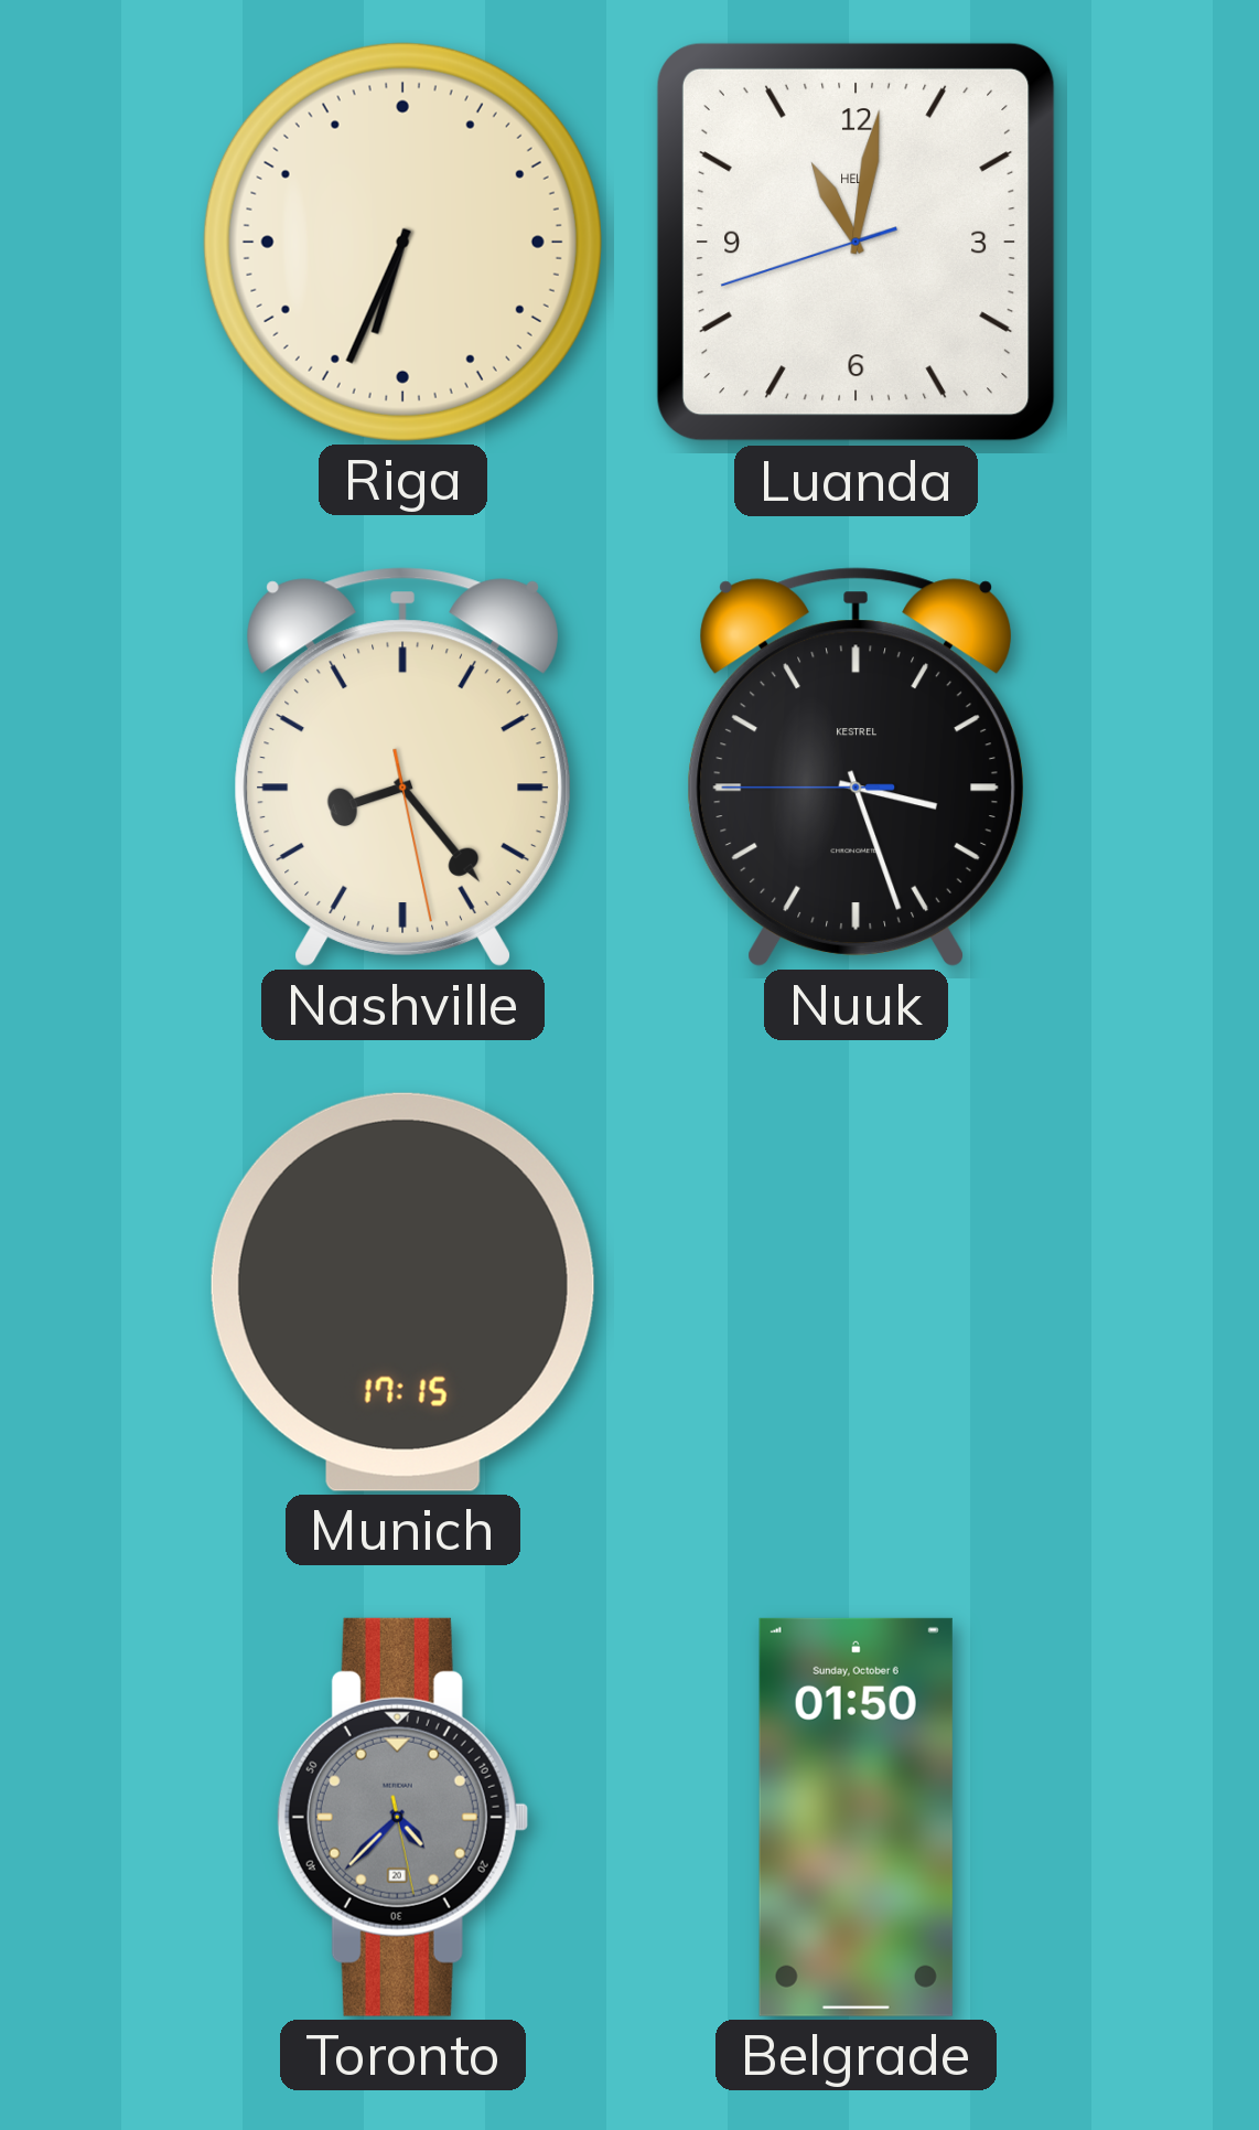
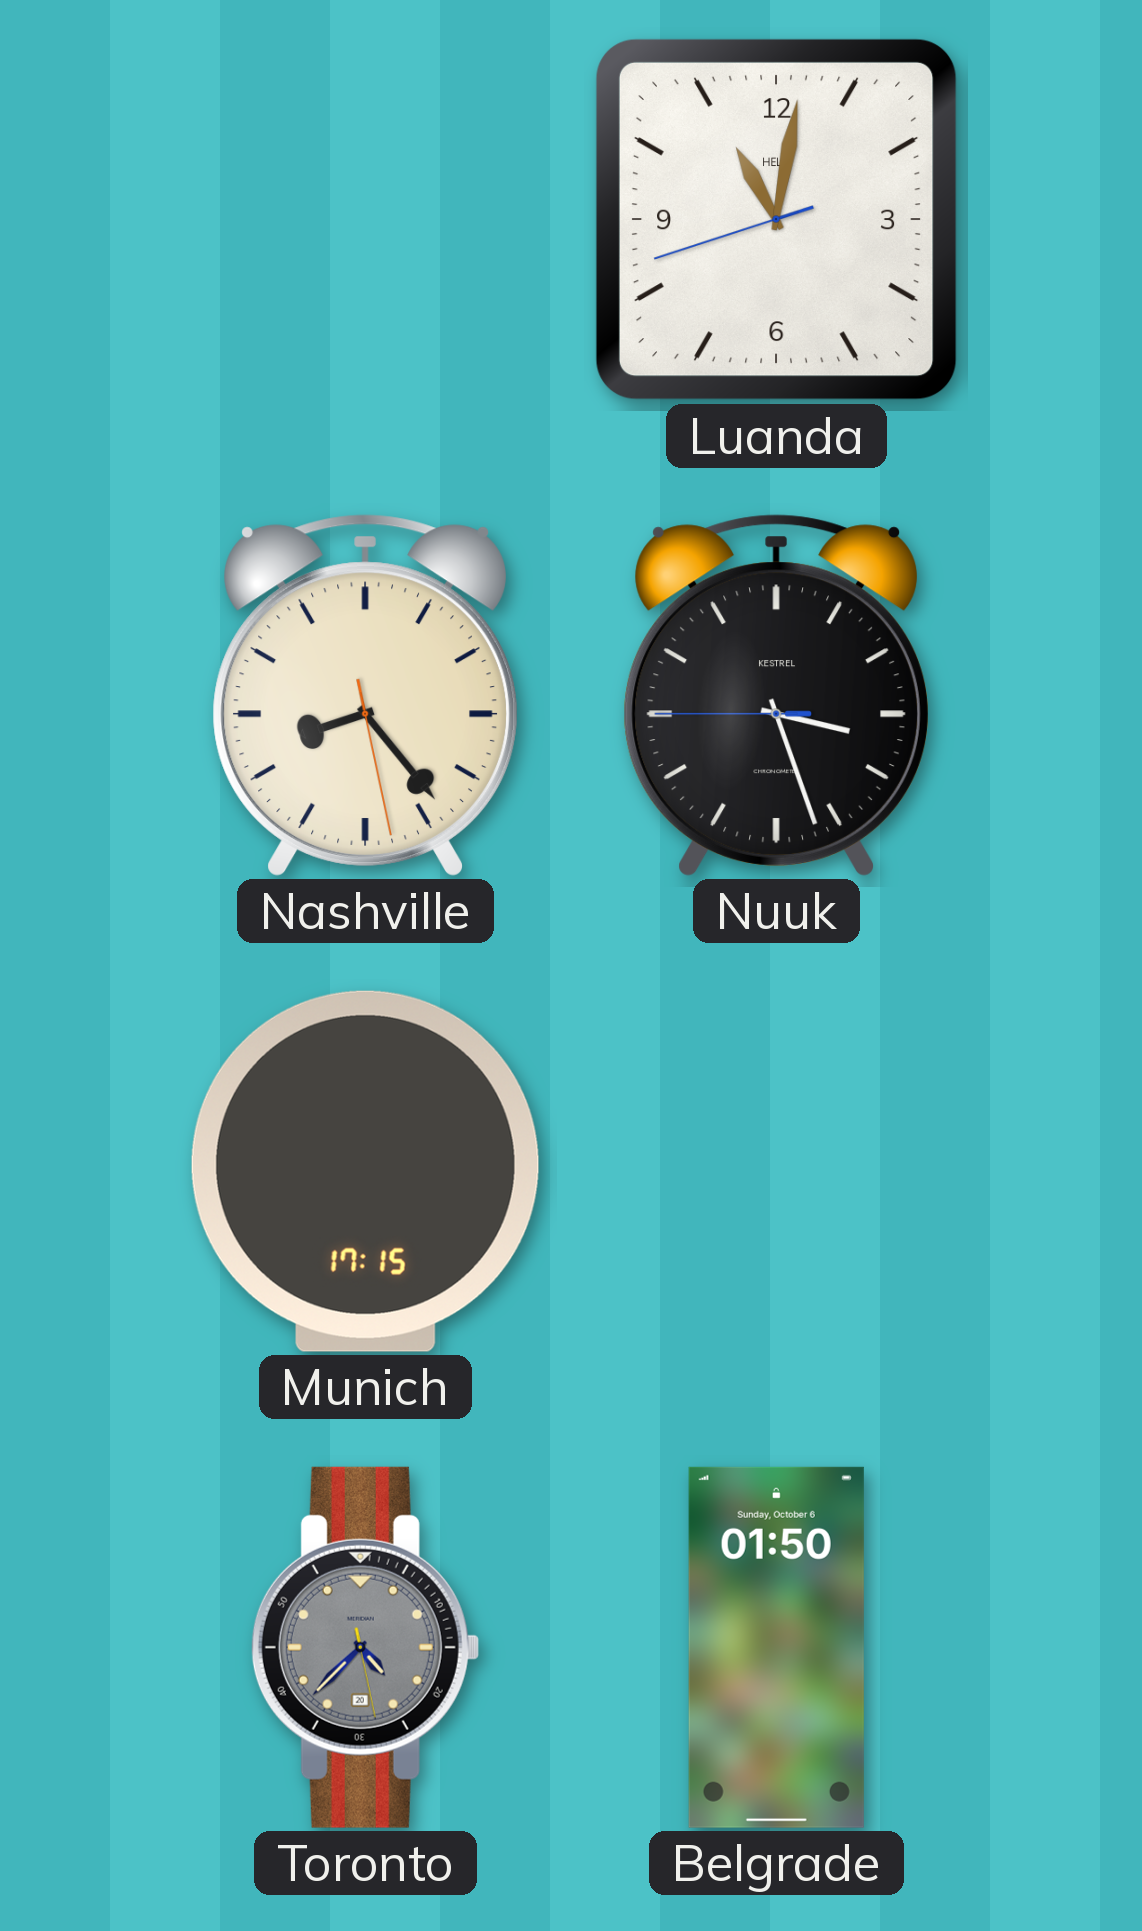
Riga: 6:34 -> none
